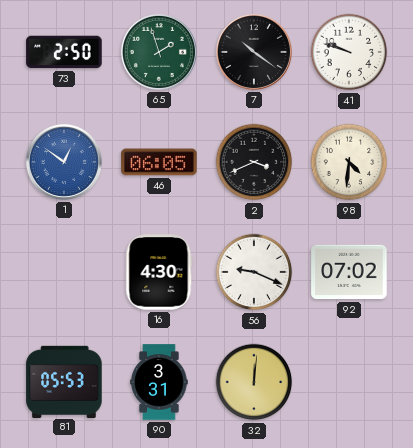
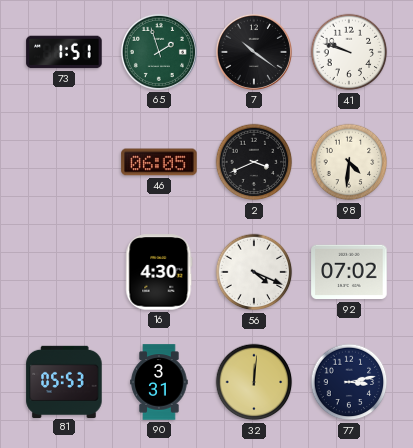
73: 2:50 -> 1:51
1: 12:51 -> none
56: 9:19 -> 4:19
77: none -> 3:13
